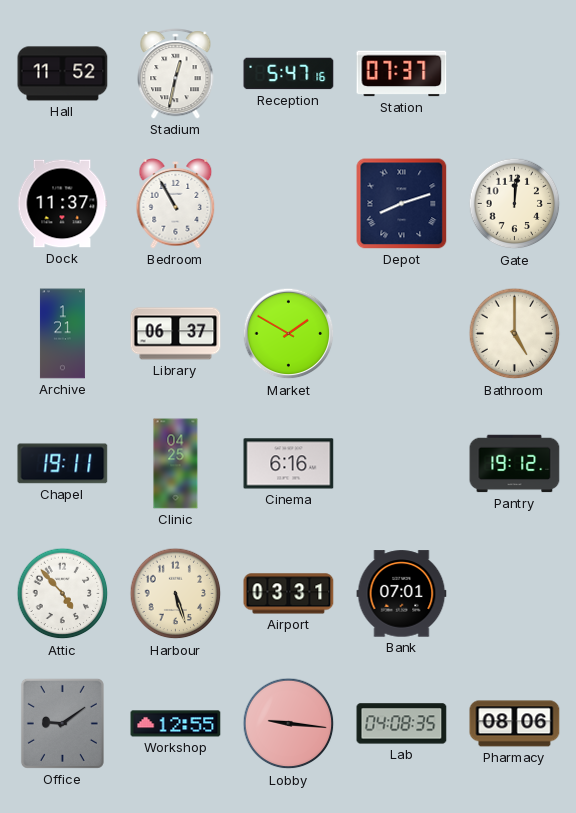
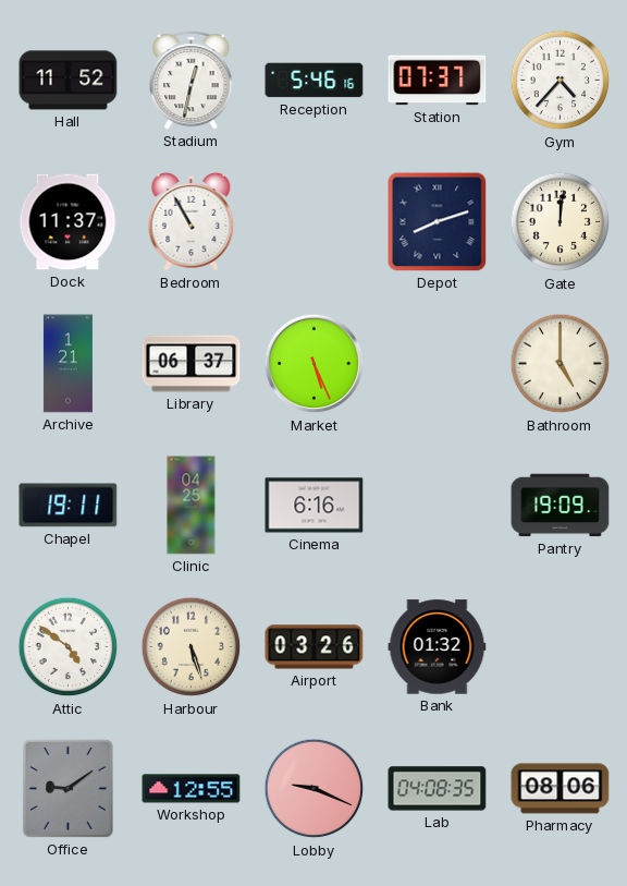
Reception: 5:47 -> 5:46
Gym: none -> 4:37
Market: 1:50 -> 5:26
Pantry: 19:12 -> 19:09
Attic: 4:53 -> 4:51
Airport: 03:31 -> 03:26
Bank: 07:01 -> 01:32
Lobby: 9:16 -> 9:19
